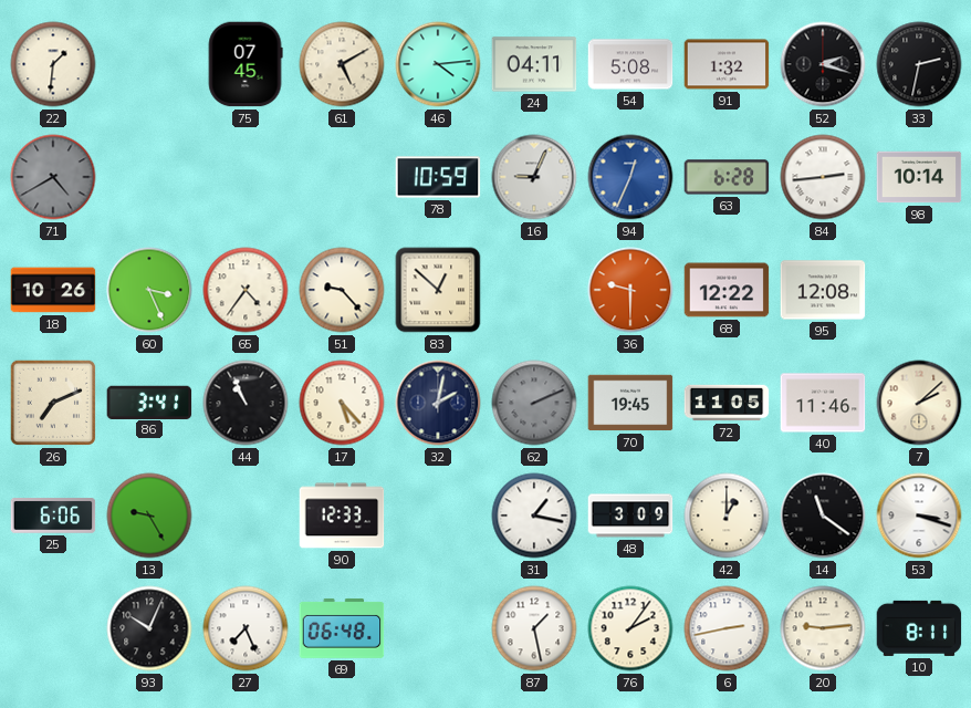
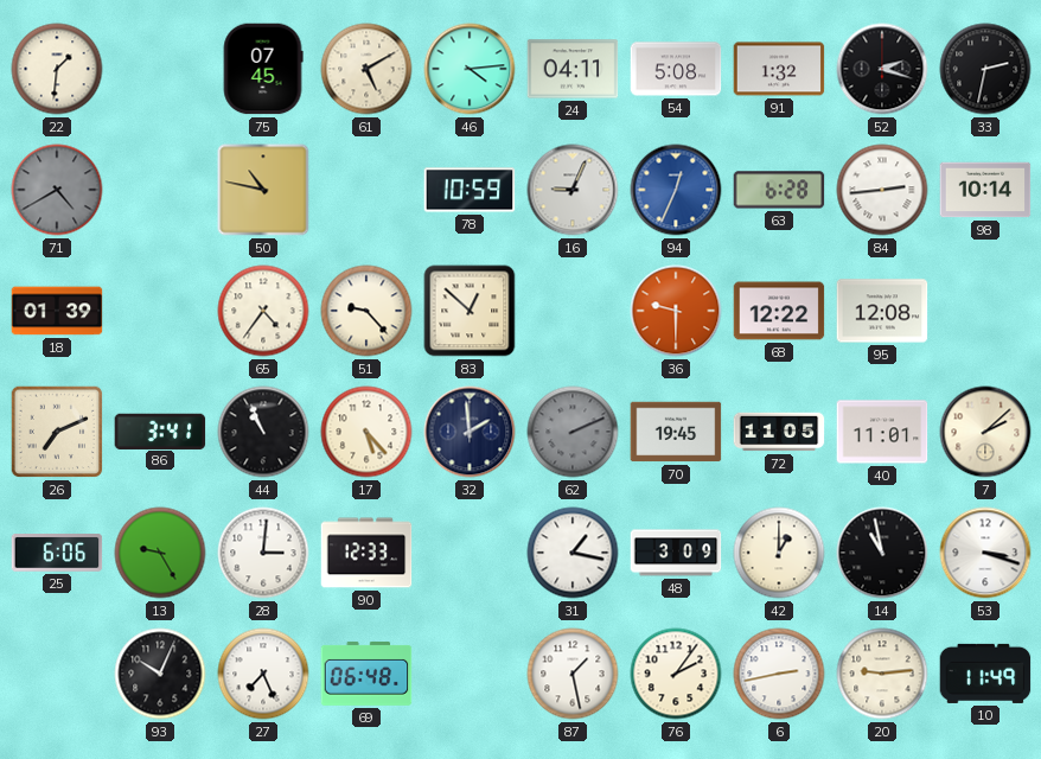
50: none -> 10:47
18: 10:26 -> 01:39
60: 3:26 -> none
32: 2:02 -> 1:59
40: 11:46 -> 11:01
28: none -> 3:01
14: 11:21 -> 10:58
10: 8:11 -> 11:49
